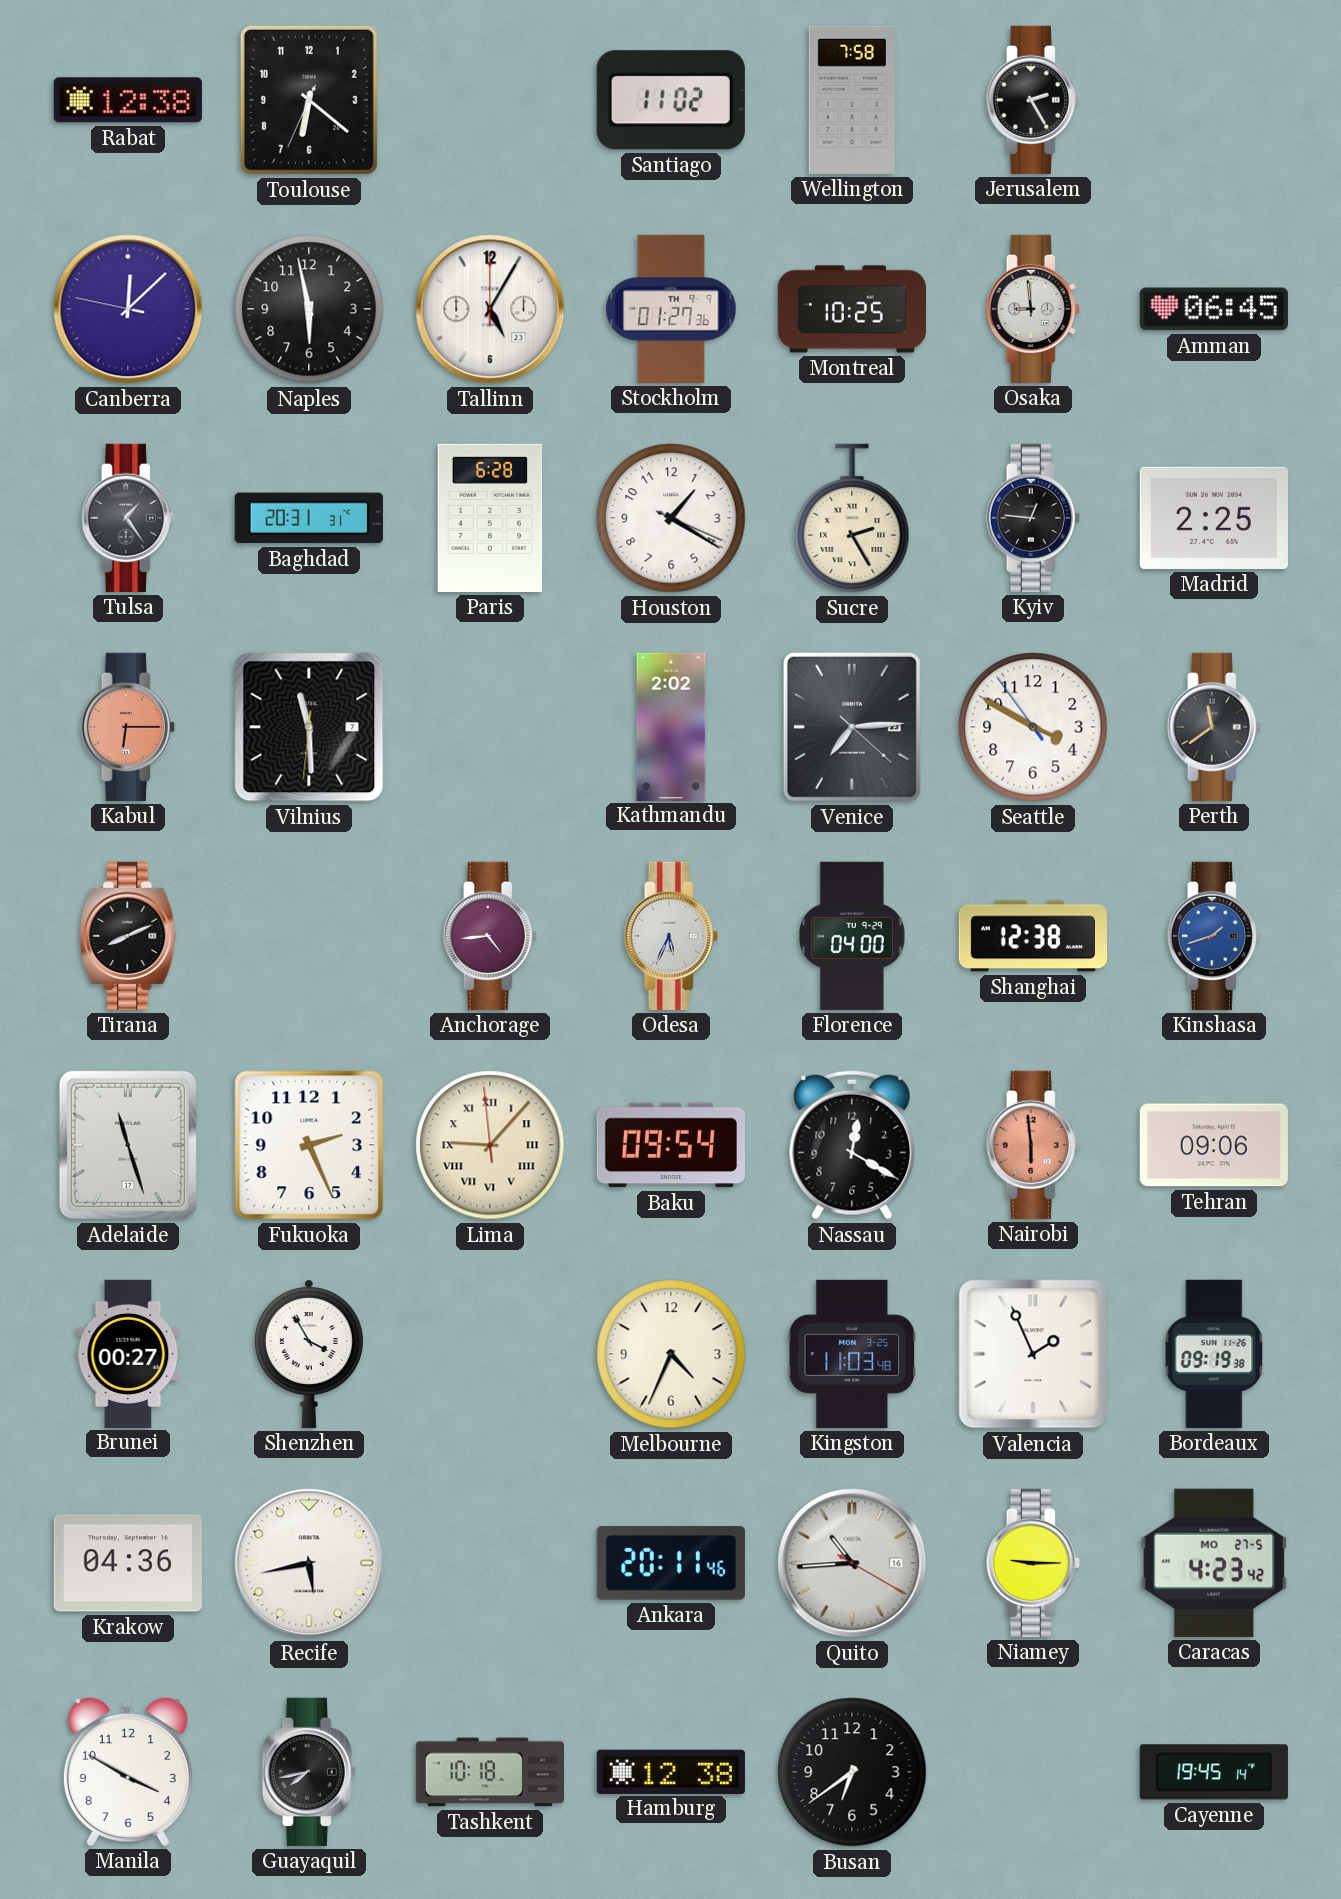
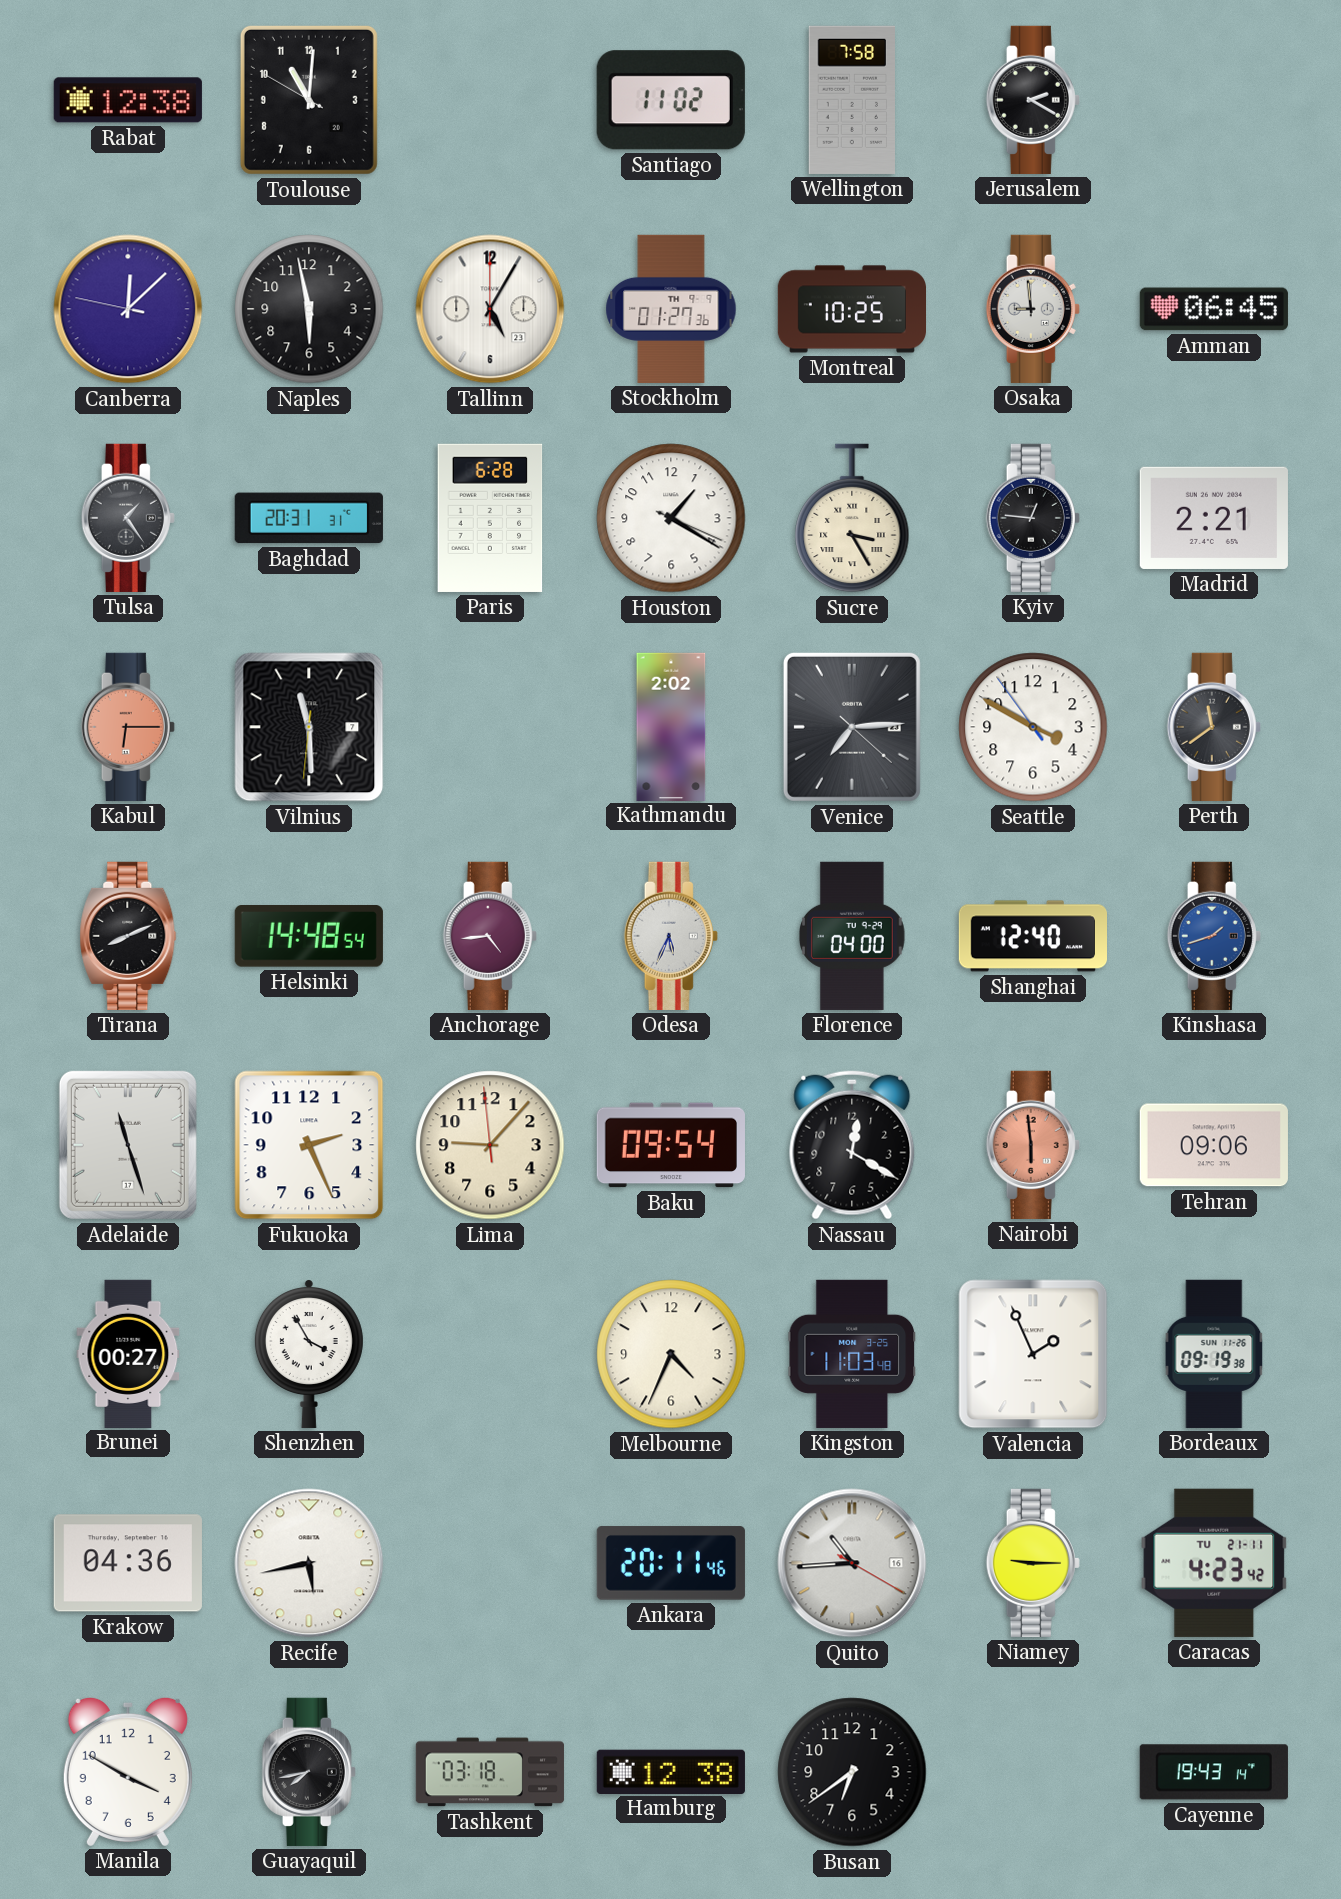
Toulouse: 6:21 -> 11:00
Jerusalem: 2:25 -> 2:20
Sucre: 2:25 -> 3:25
Madrid: 2:25 -> 2:21
Helsinki: none -> 14:48
Shanghai: 12:38 -> 12:40
Lima numerals: Roman -> Arabic
Caracas date: MO 27-5 -> TU 21-11
Tashkent: 10:18 -> 03:18
Cayenne: 19:45 -> 19:43
